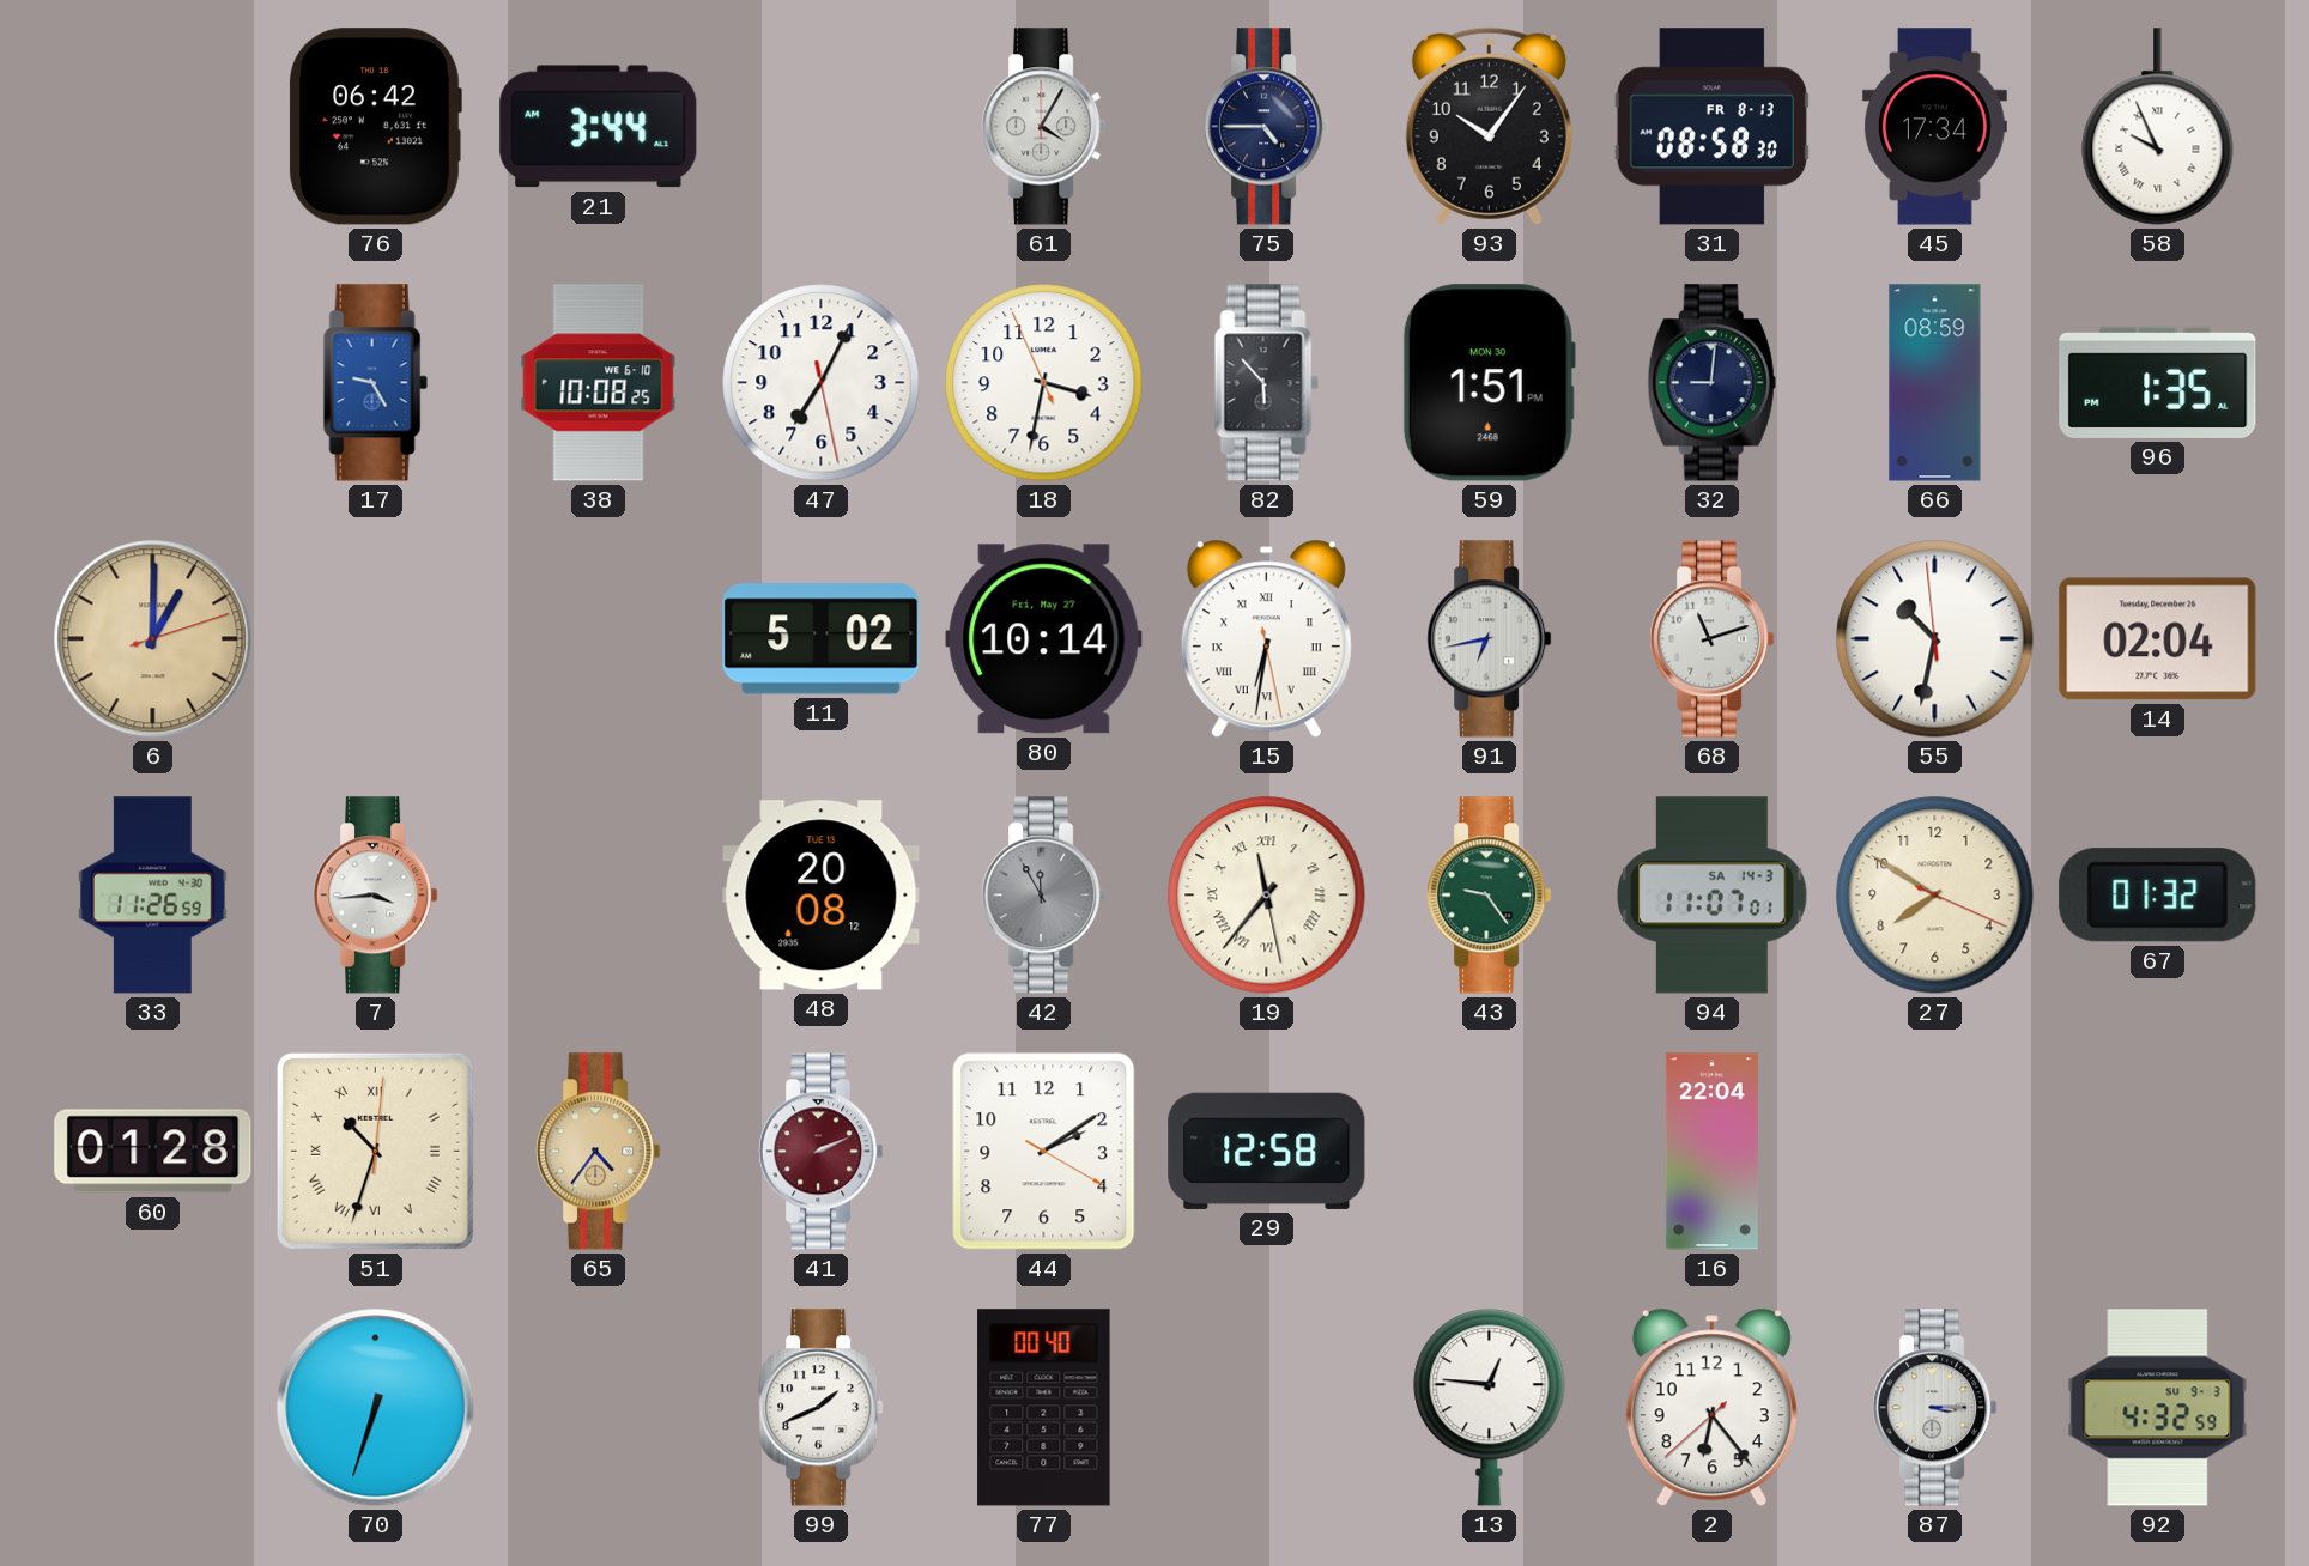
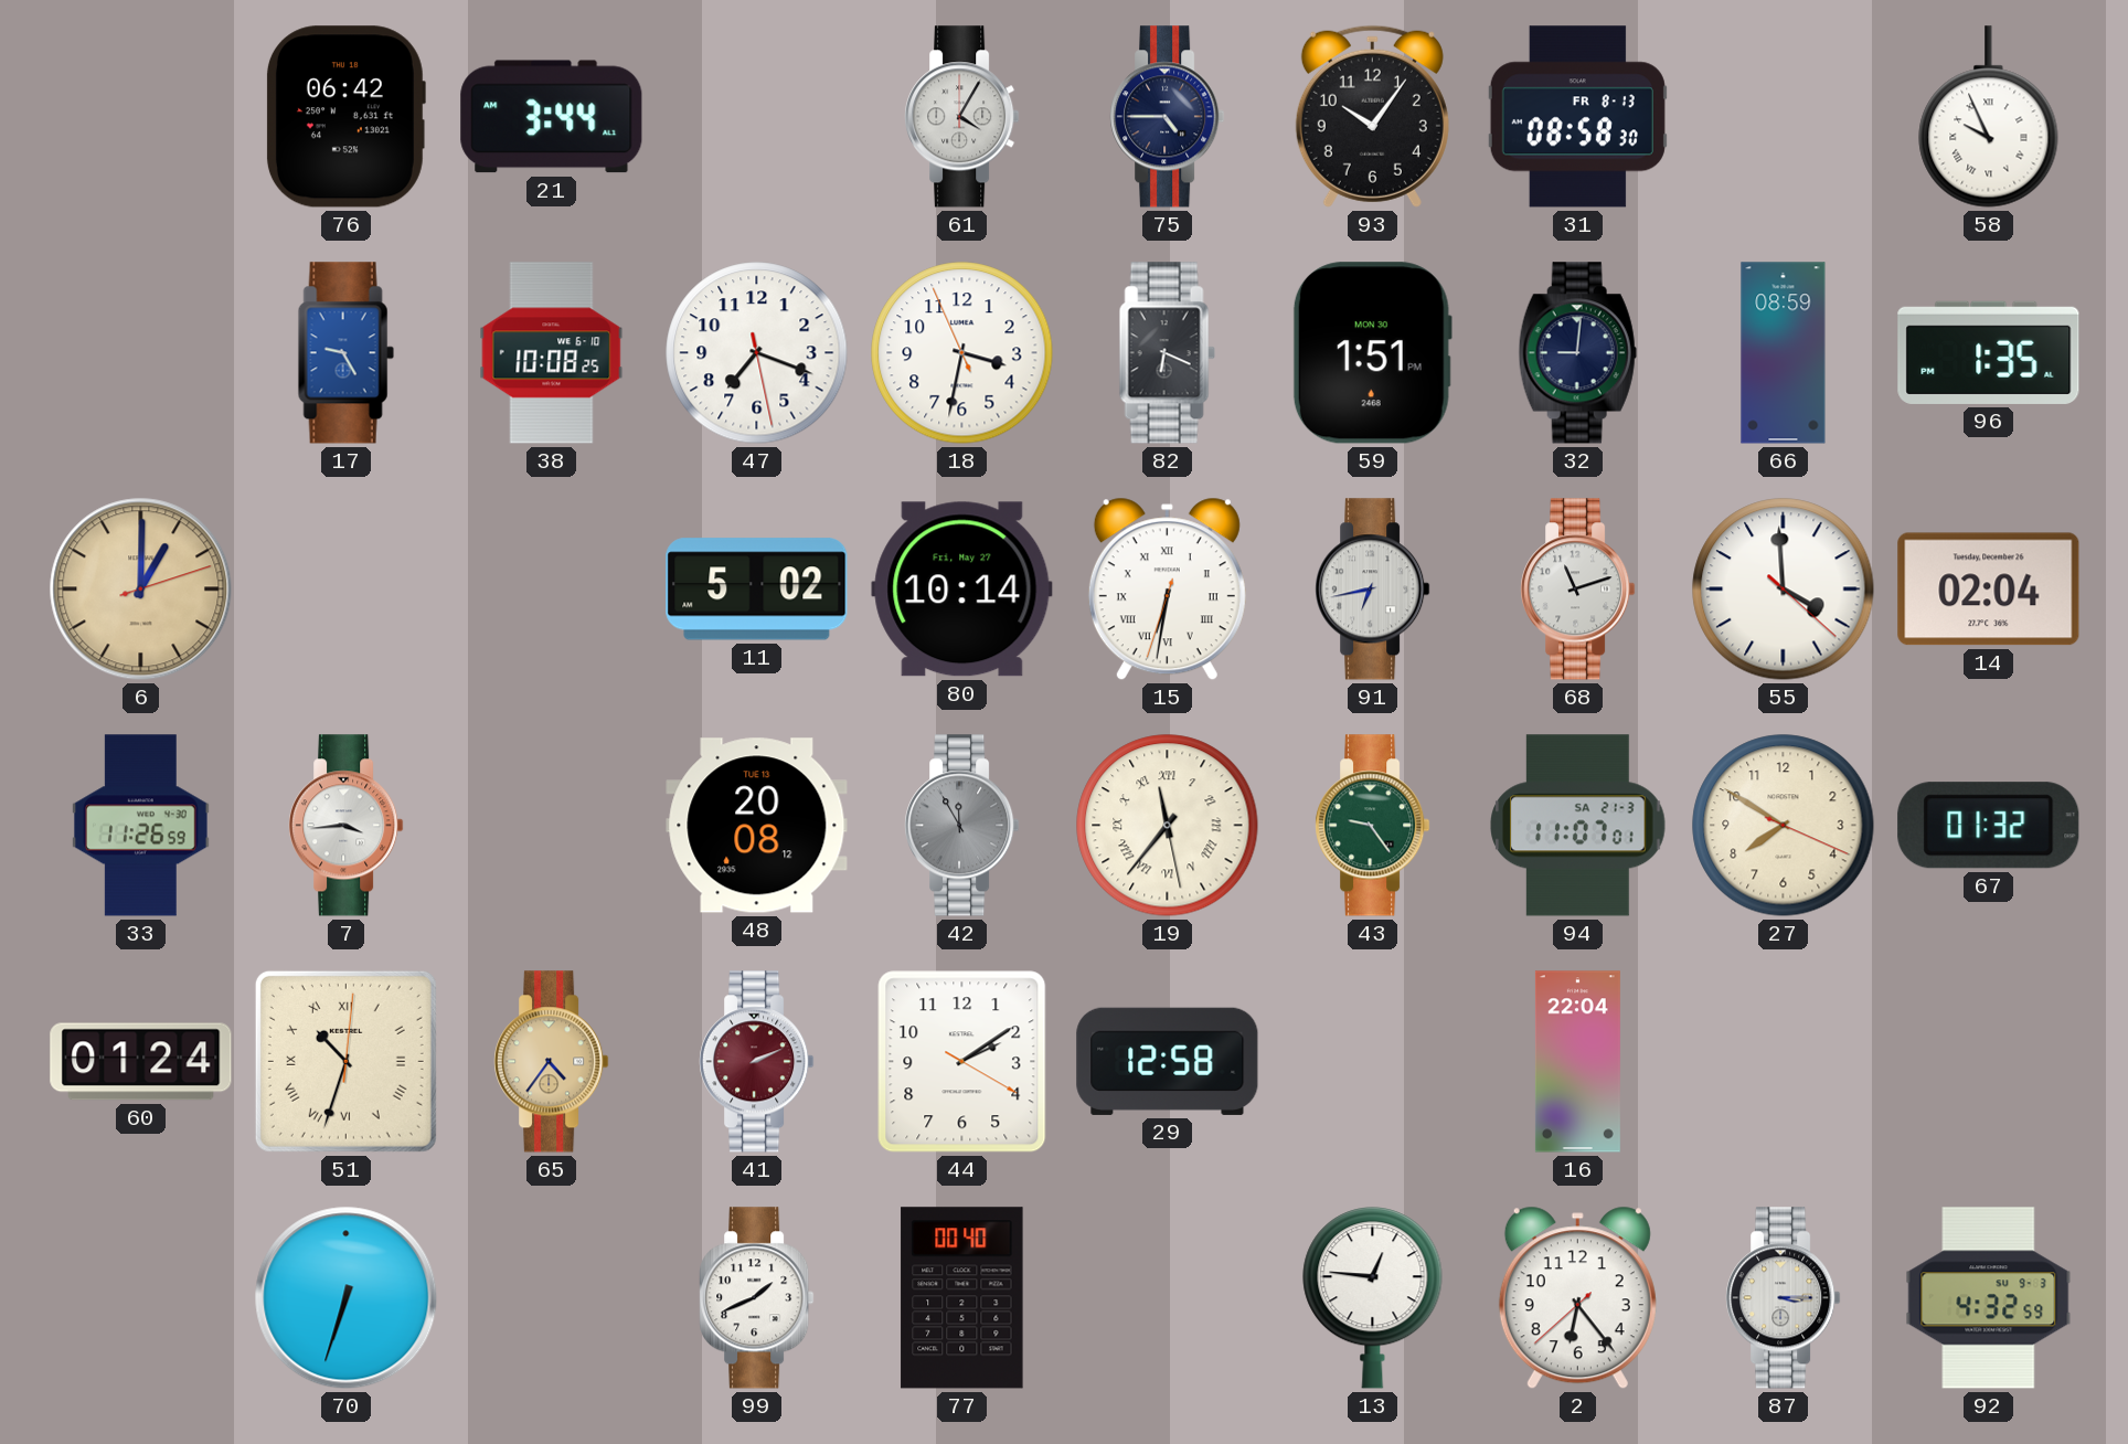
45: 17:34 -> none
47: 7:04 -> 7:18
82: 5:53 -> 6:19
15: 6:31:28 -> 6:31:33
55: 10:31 -> 3:59
94 date: SA 14-3 -> SA 21-3
60: 01:28 -> 01:24
